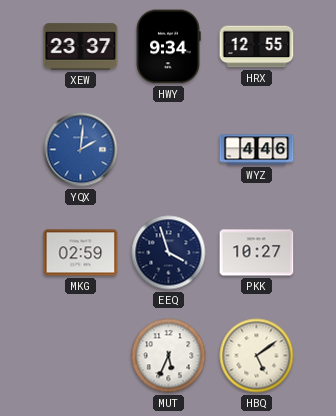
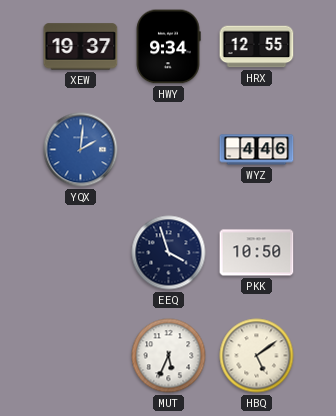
XEW: 23:37 -> 19:37
MKG: 02:59 -> none
PKK: 10:27 -> 10:50
